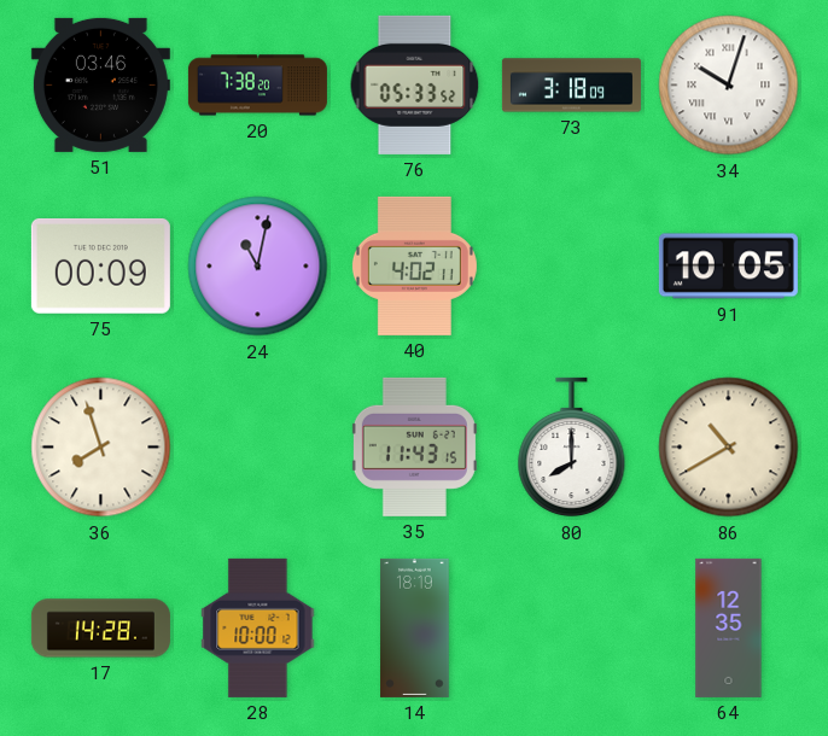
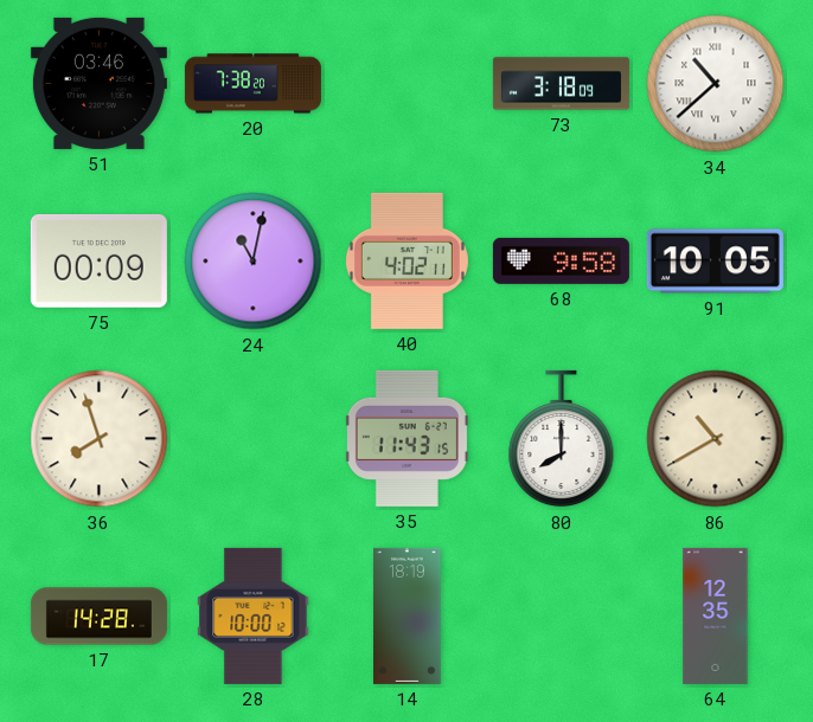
76: 05:33 -> none
34: 10:03 -> 10:38
68: none -> 9:58
